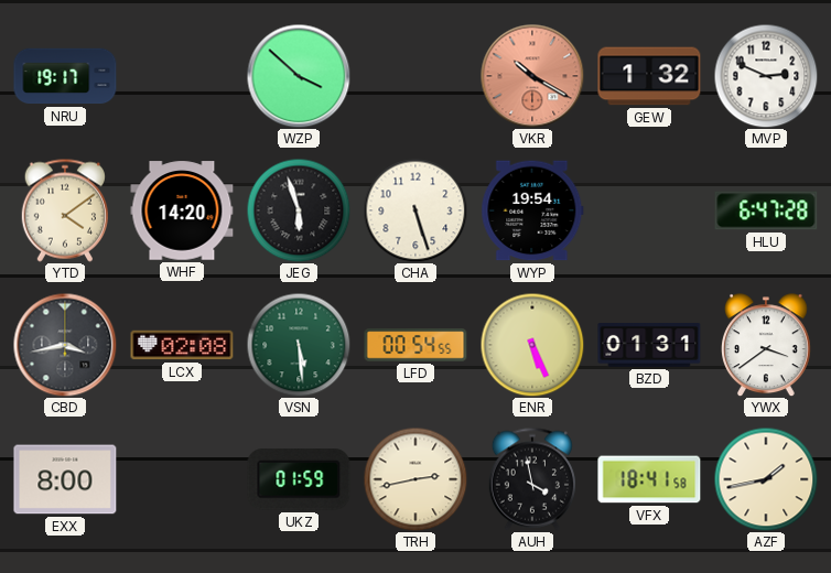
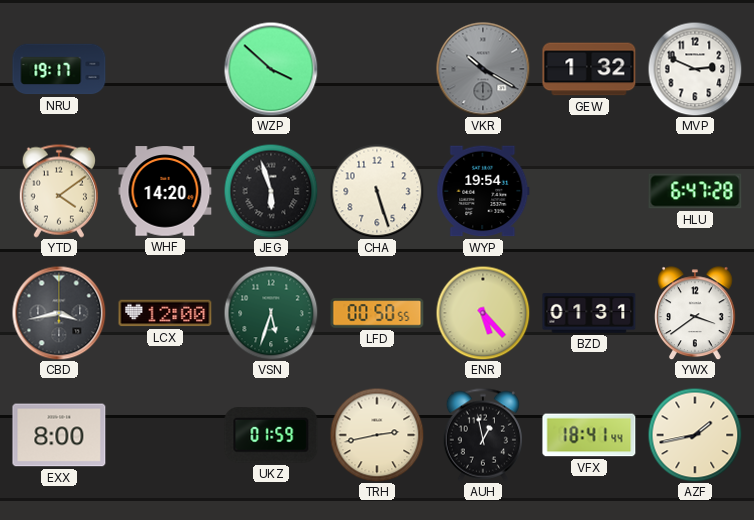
VKR dial: salmon -> grey
LCX: 02:08 -> 12:00
VSN: 5:29 -> 5:33
LFD: 00:54 -> 00:50
ENR: 5:26 -> 5:23
AUH: 3:58 -> 12:58
VFX: 18:41:58 -> 18:41:44
